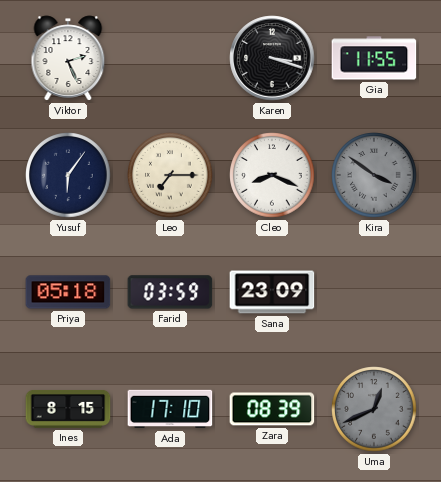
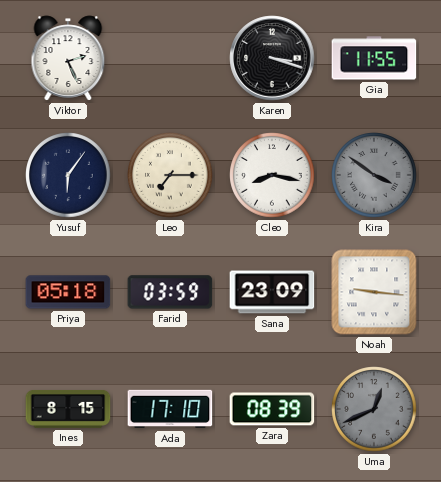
Cleo: 8:19 -> 8:17
Noah: none -> 9:16
